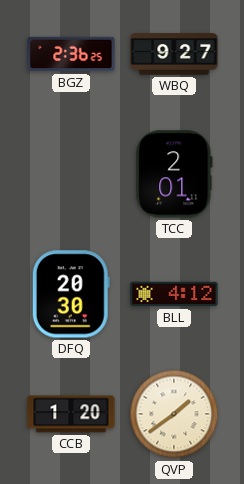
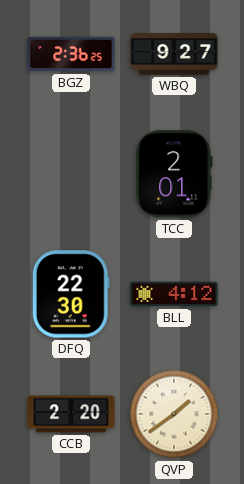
DFQ: 20:30 -> 22:30
CCB: 1:20 -> 2:20
